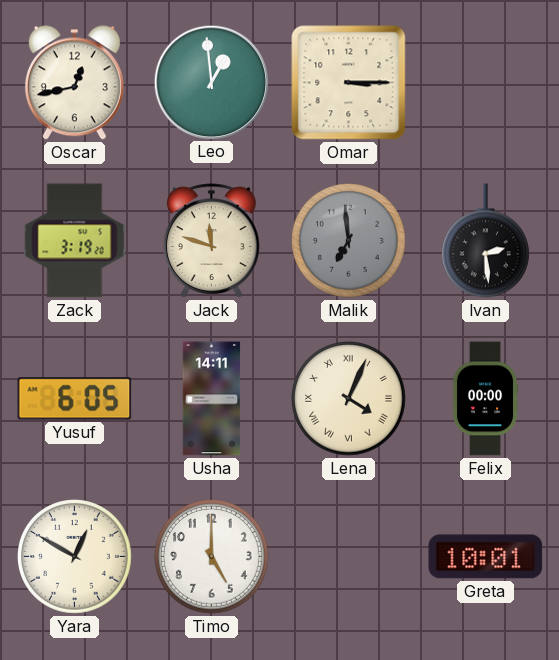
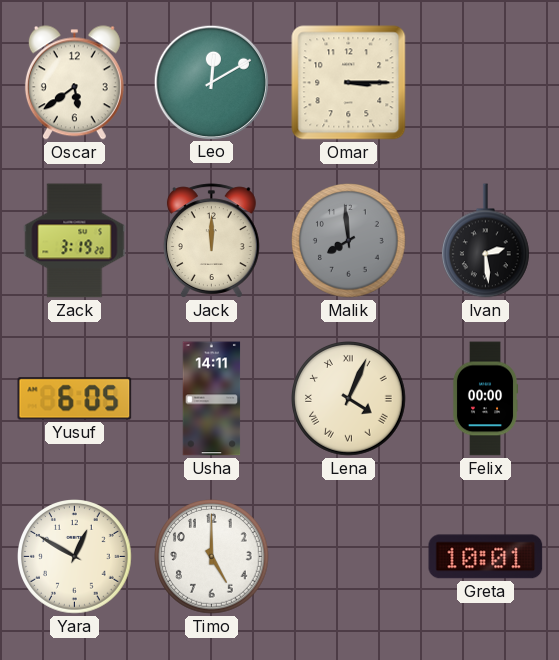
Oscar: 12:43 -> 5:39
Leo: 12:59 -> 12:10
Jack: 11:48 -> 12:00
Malik: 6:59 -> 7:59
